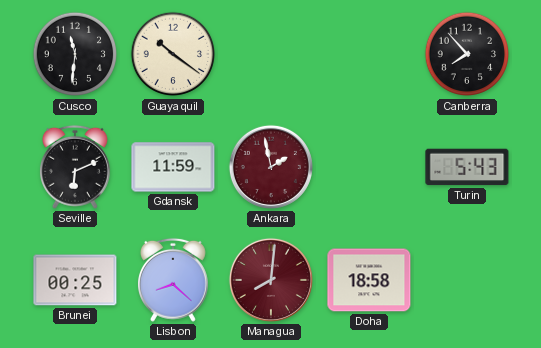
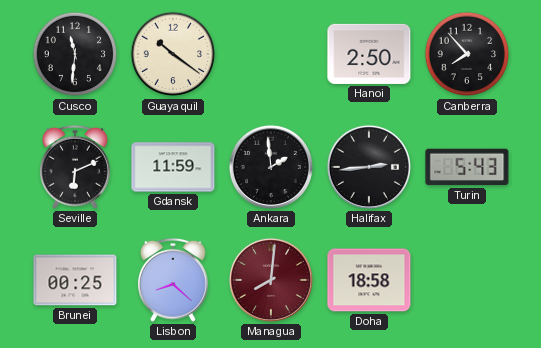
Hanoi: none -> 2:50
Ankara: 1:58 -> 1:59
Ankara dial: burgundy -> black
Halifax: none -> 2:44
